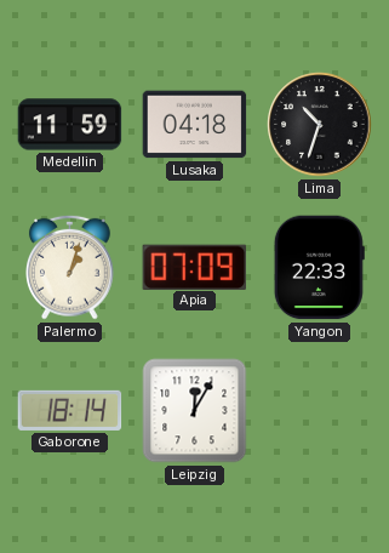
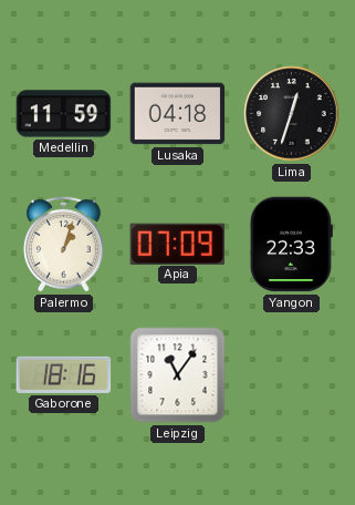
Lima: 10:33 -> 12:33
Gaborone: 18:14 -> 18:16
Leipzig: 12:05 -> 11:06
